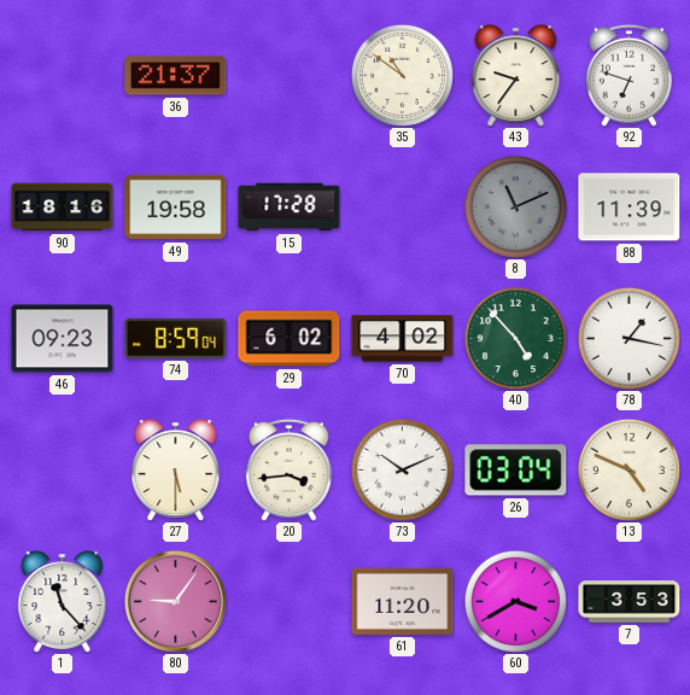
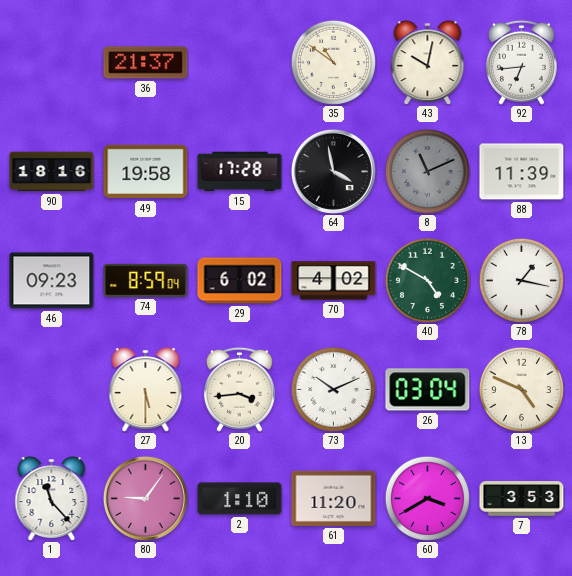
43: 9:36 -> 10:02
92: 6:48 -> 6:44
64: none -> 3:58
40: 4:53 -> 4:50
2: none -> 1:10
